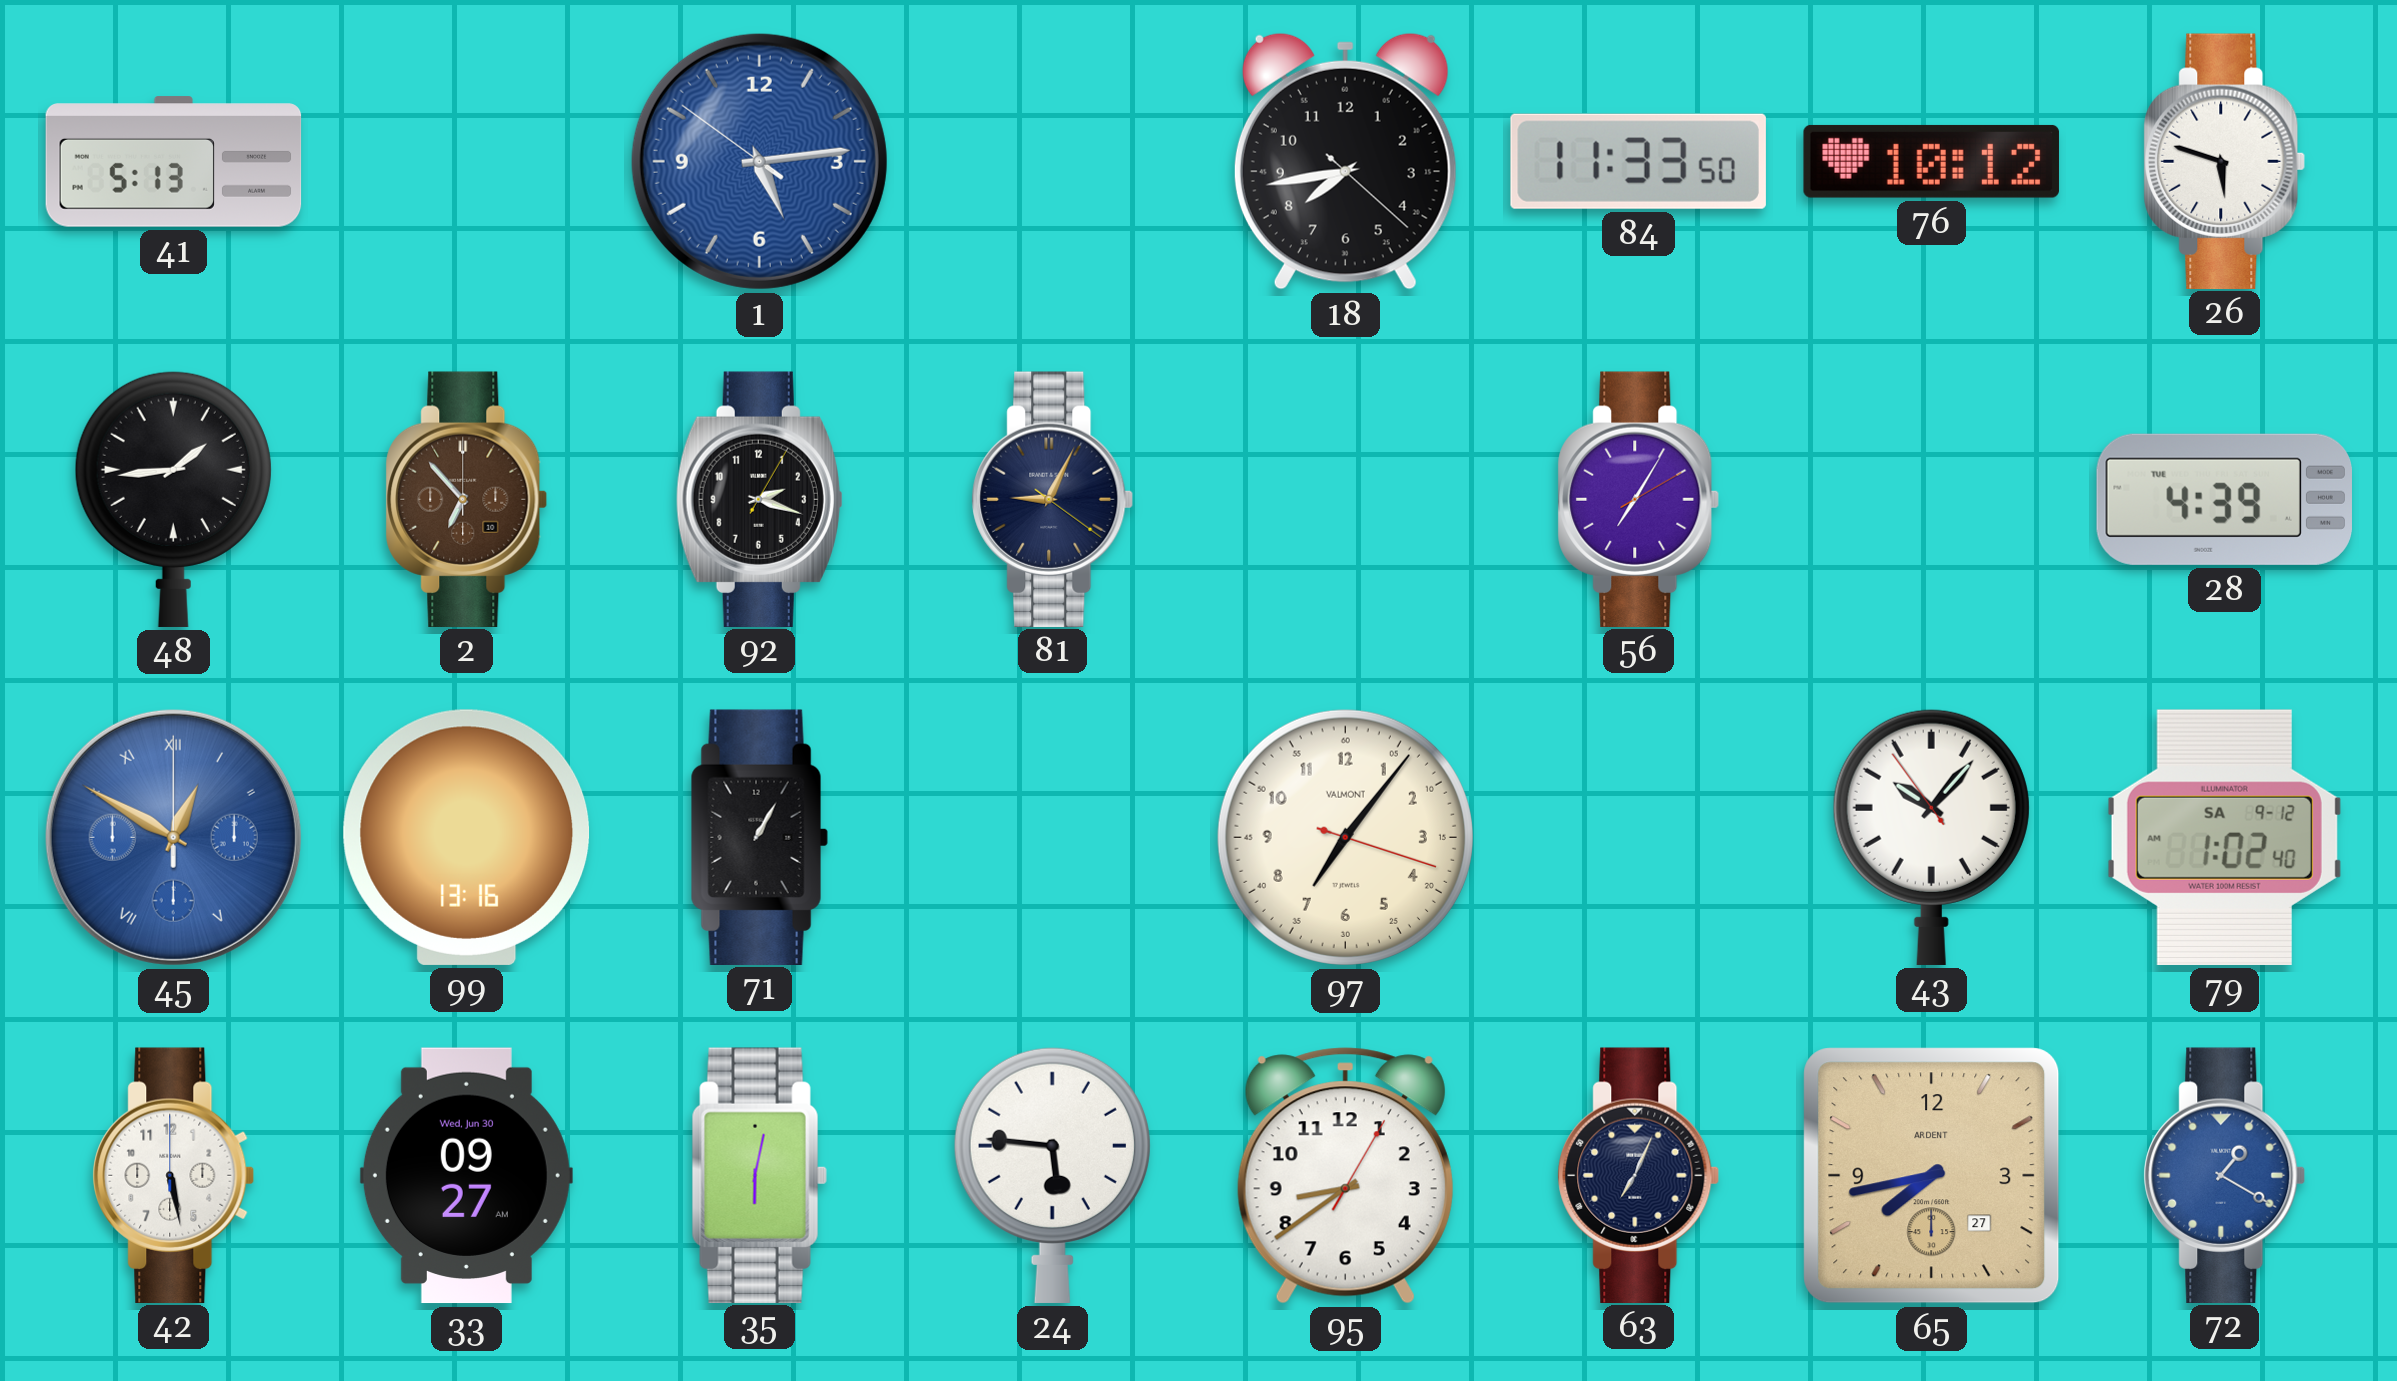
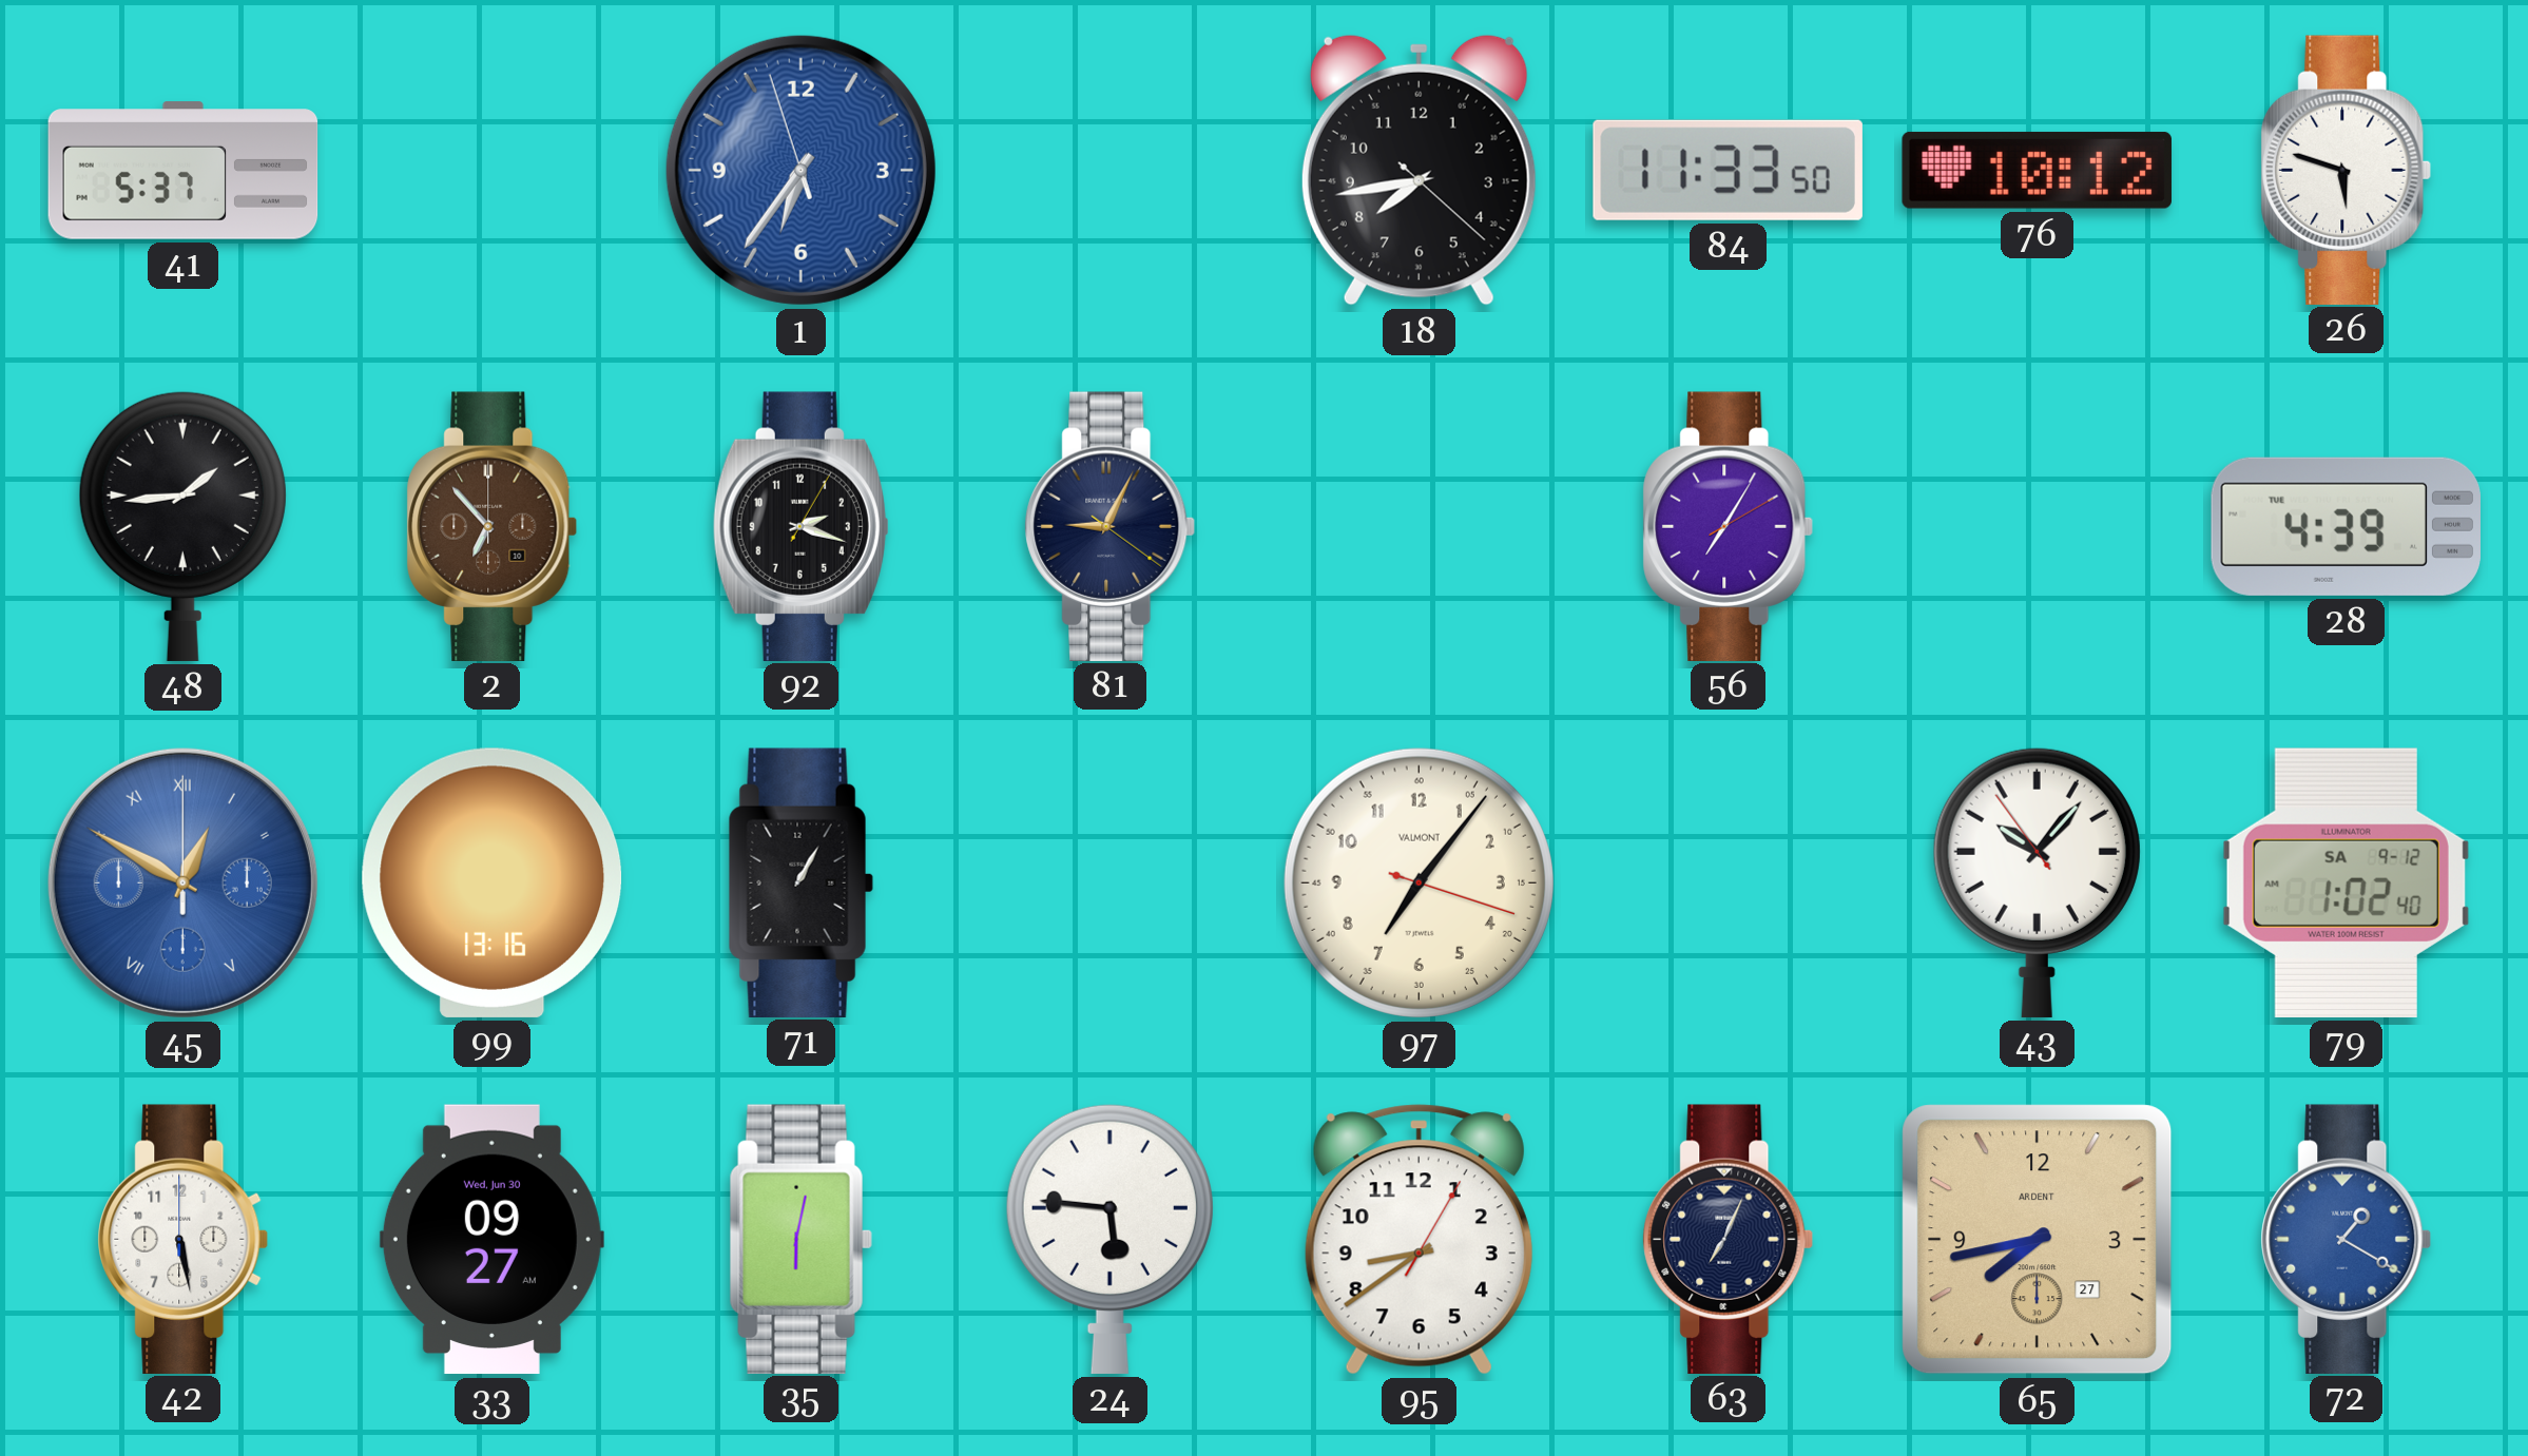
41: 5:13 -> 5:37
1: 5:13 -> 6:35
